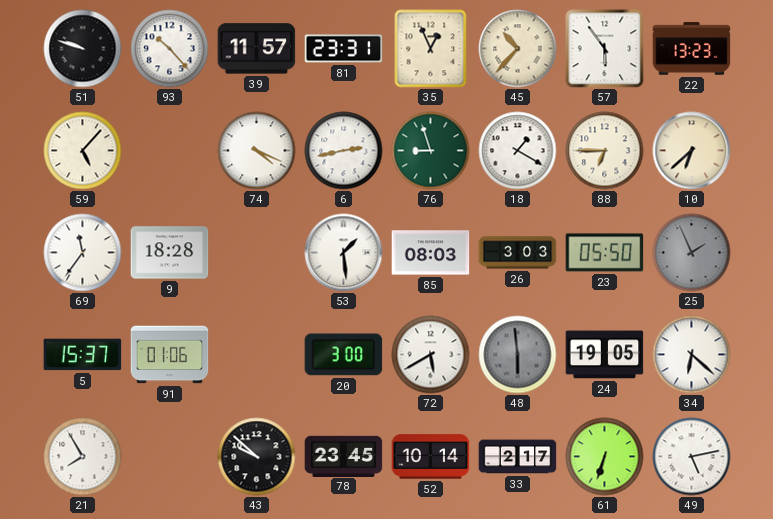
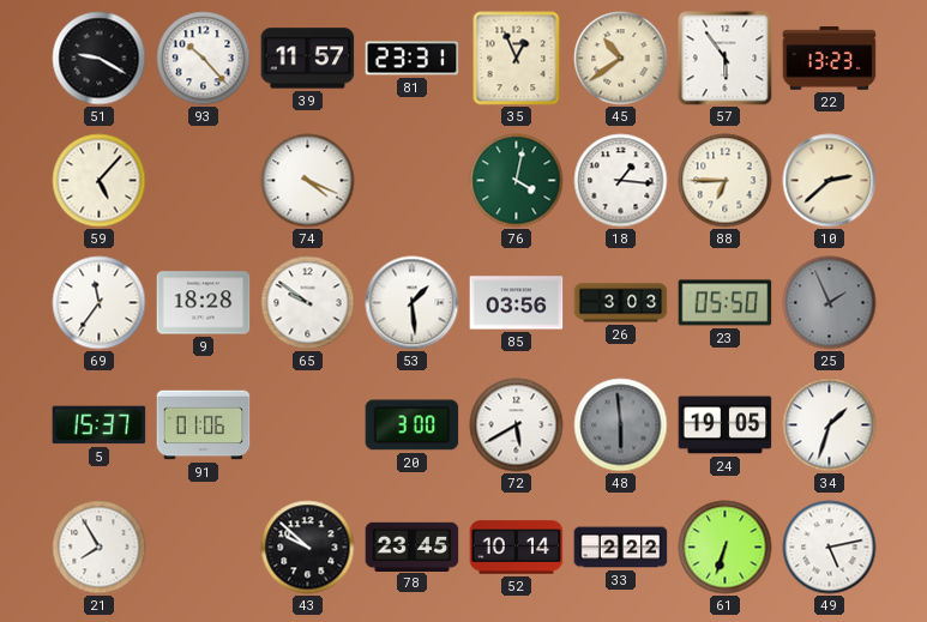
51: 9:48 -> 9:20
45: 10:37 -> 10:39
6: 2:43 -> none
76: 8:57 -> 4:02
18: 1:20 -> 1:16
10: 6:38 -> 2:38
65: none -> 9:51
85: 08:03 -> 03:56
34: 6:22 -> 1:33
33: 2:17 -> 2:22
